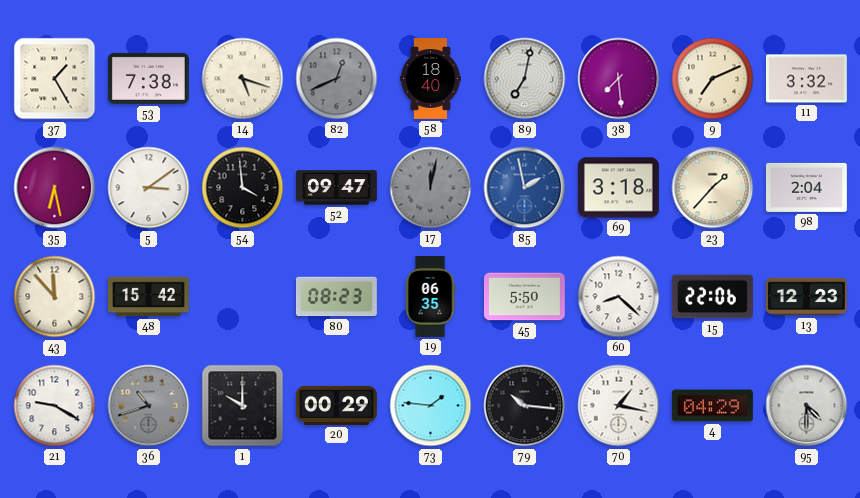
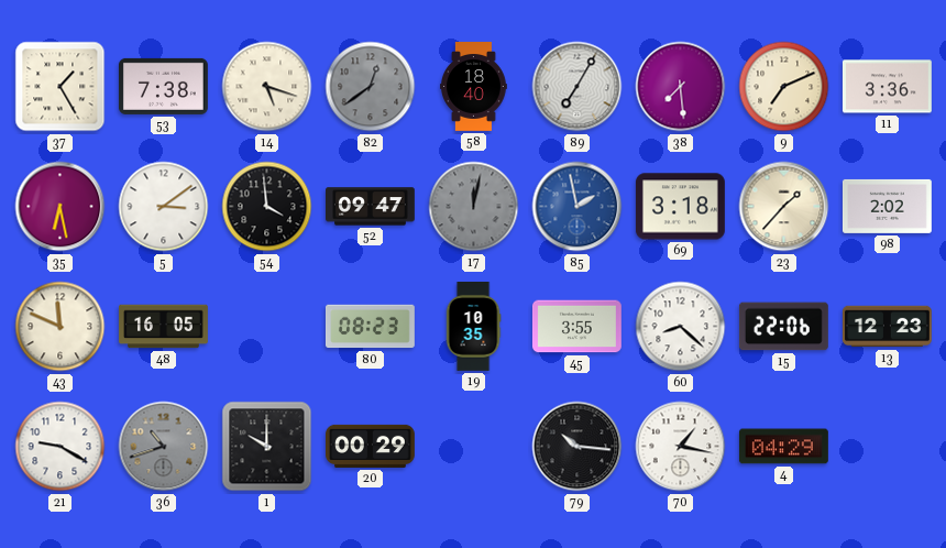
82: 12:41 -> 12:39
89: 7:02 -> 7:05
11: 3:32 -> 3:36
98: 2:04 -> 2:02
43: 11:53 -> 11:49
48: 15:42 -> 16:05
19: 06:35 -> 10:35
45: 5:50 -> 3:55
73: 1:46 -> none
95: 4:30 -> none
